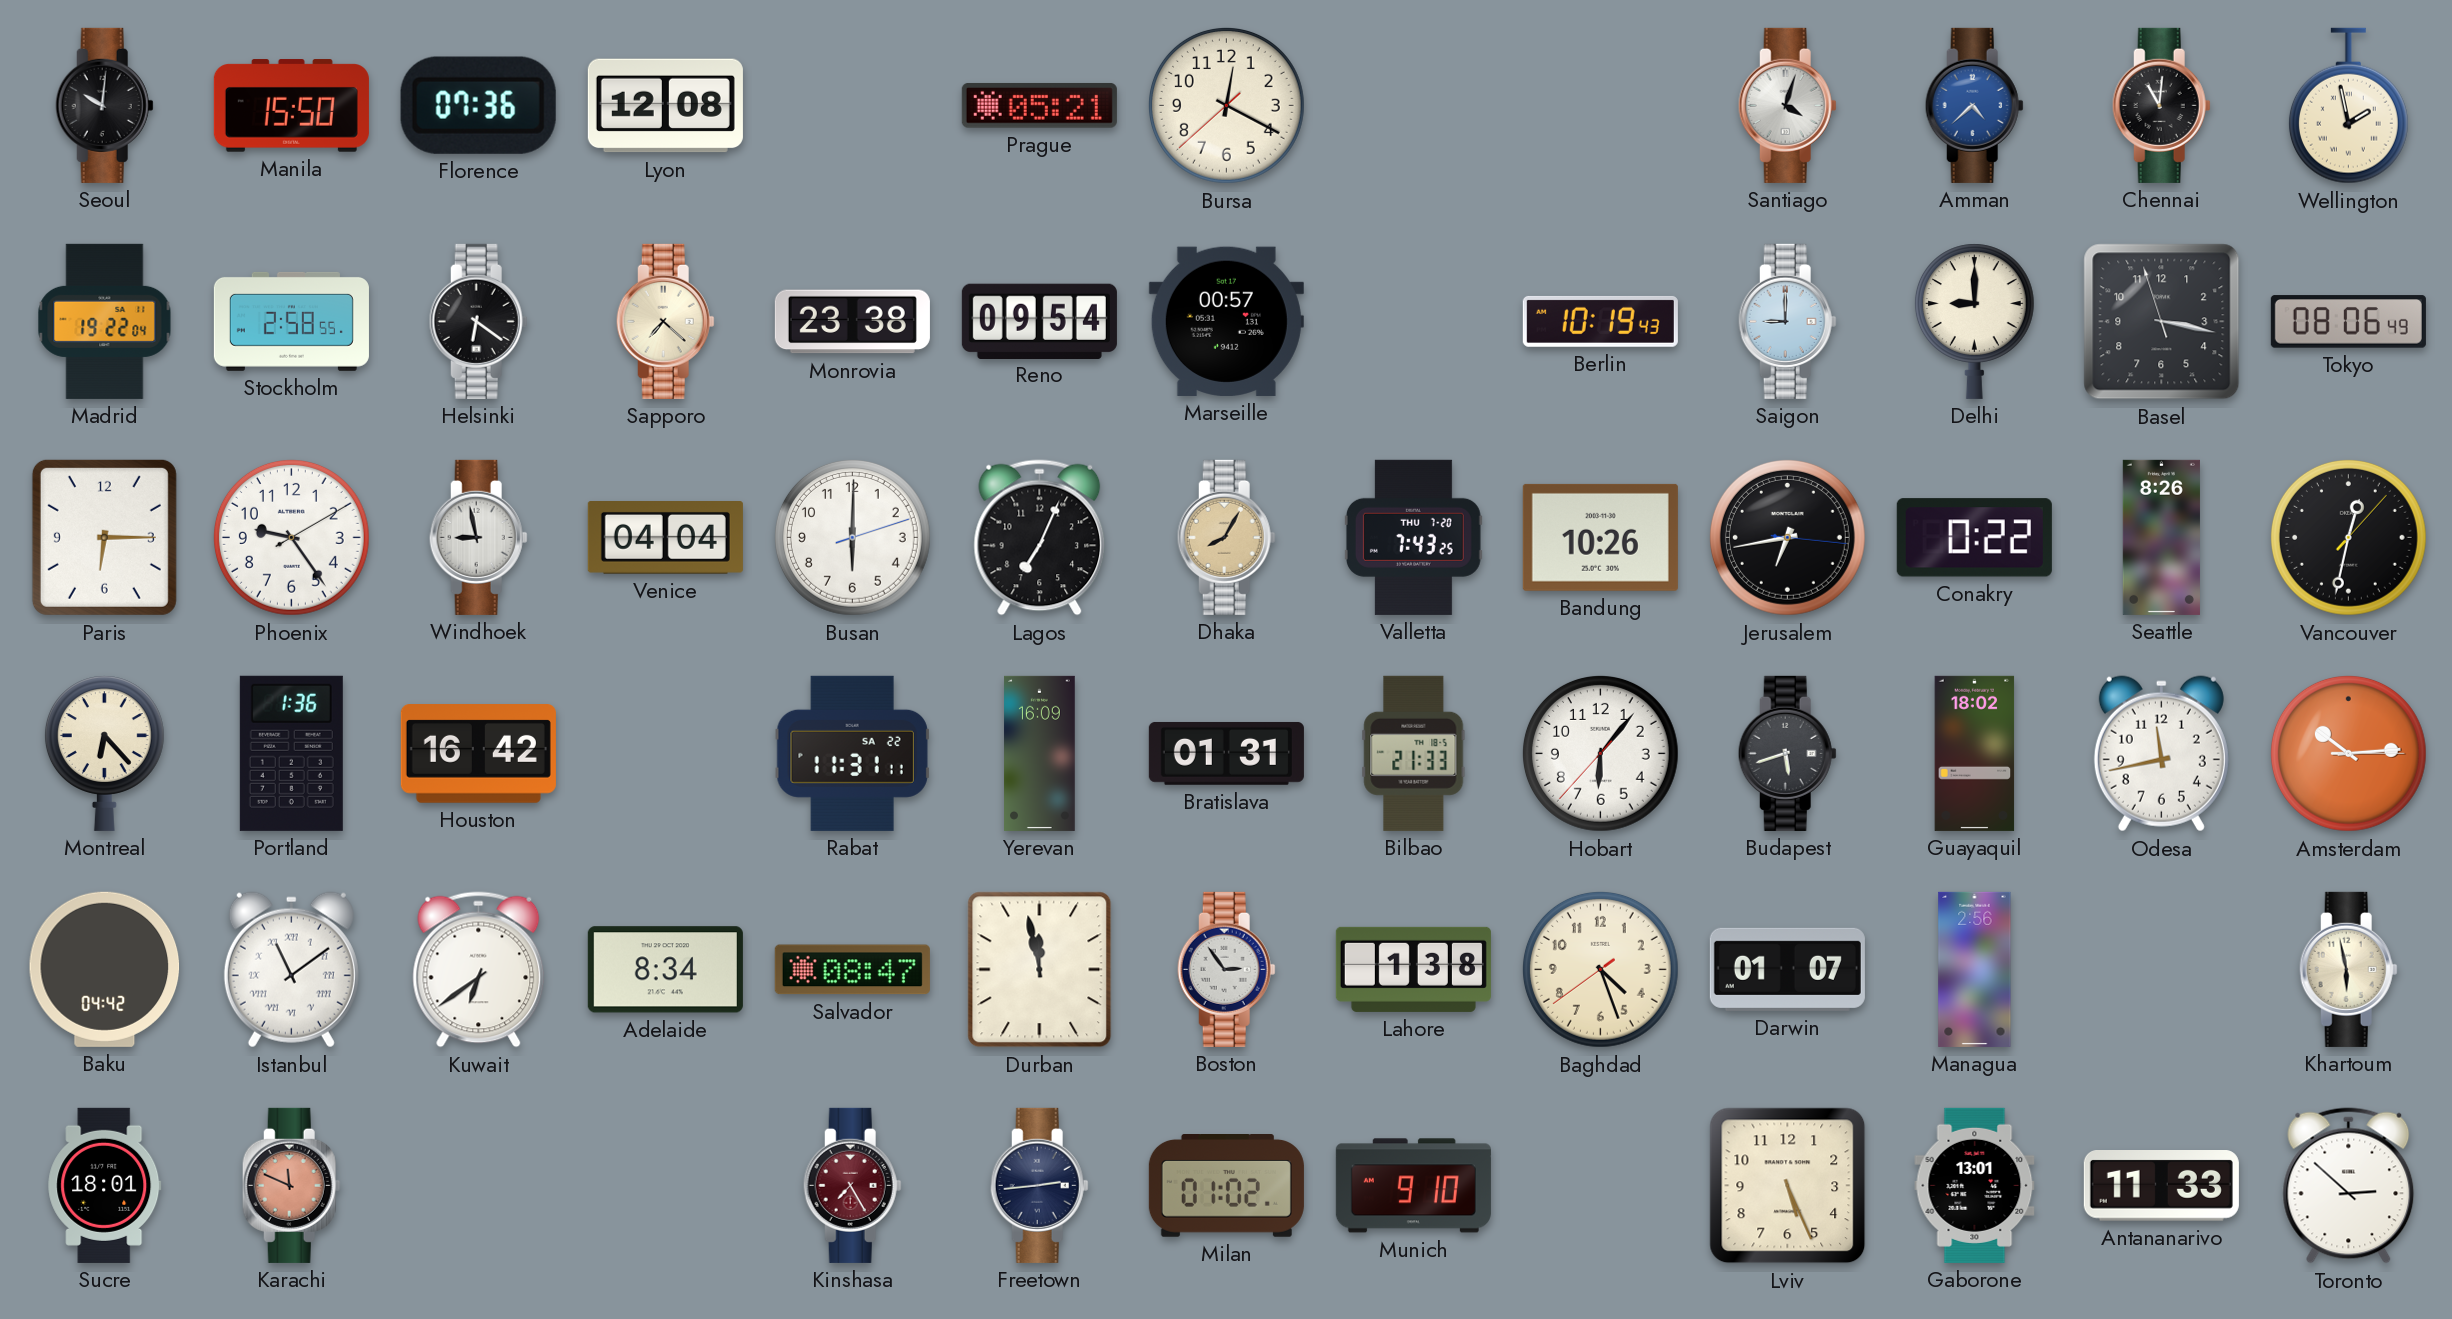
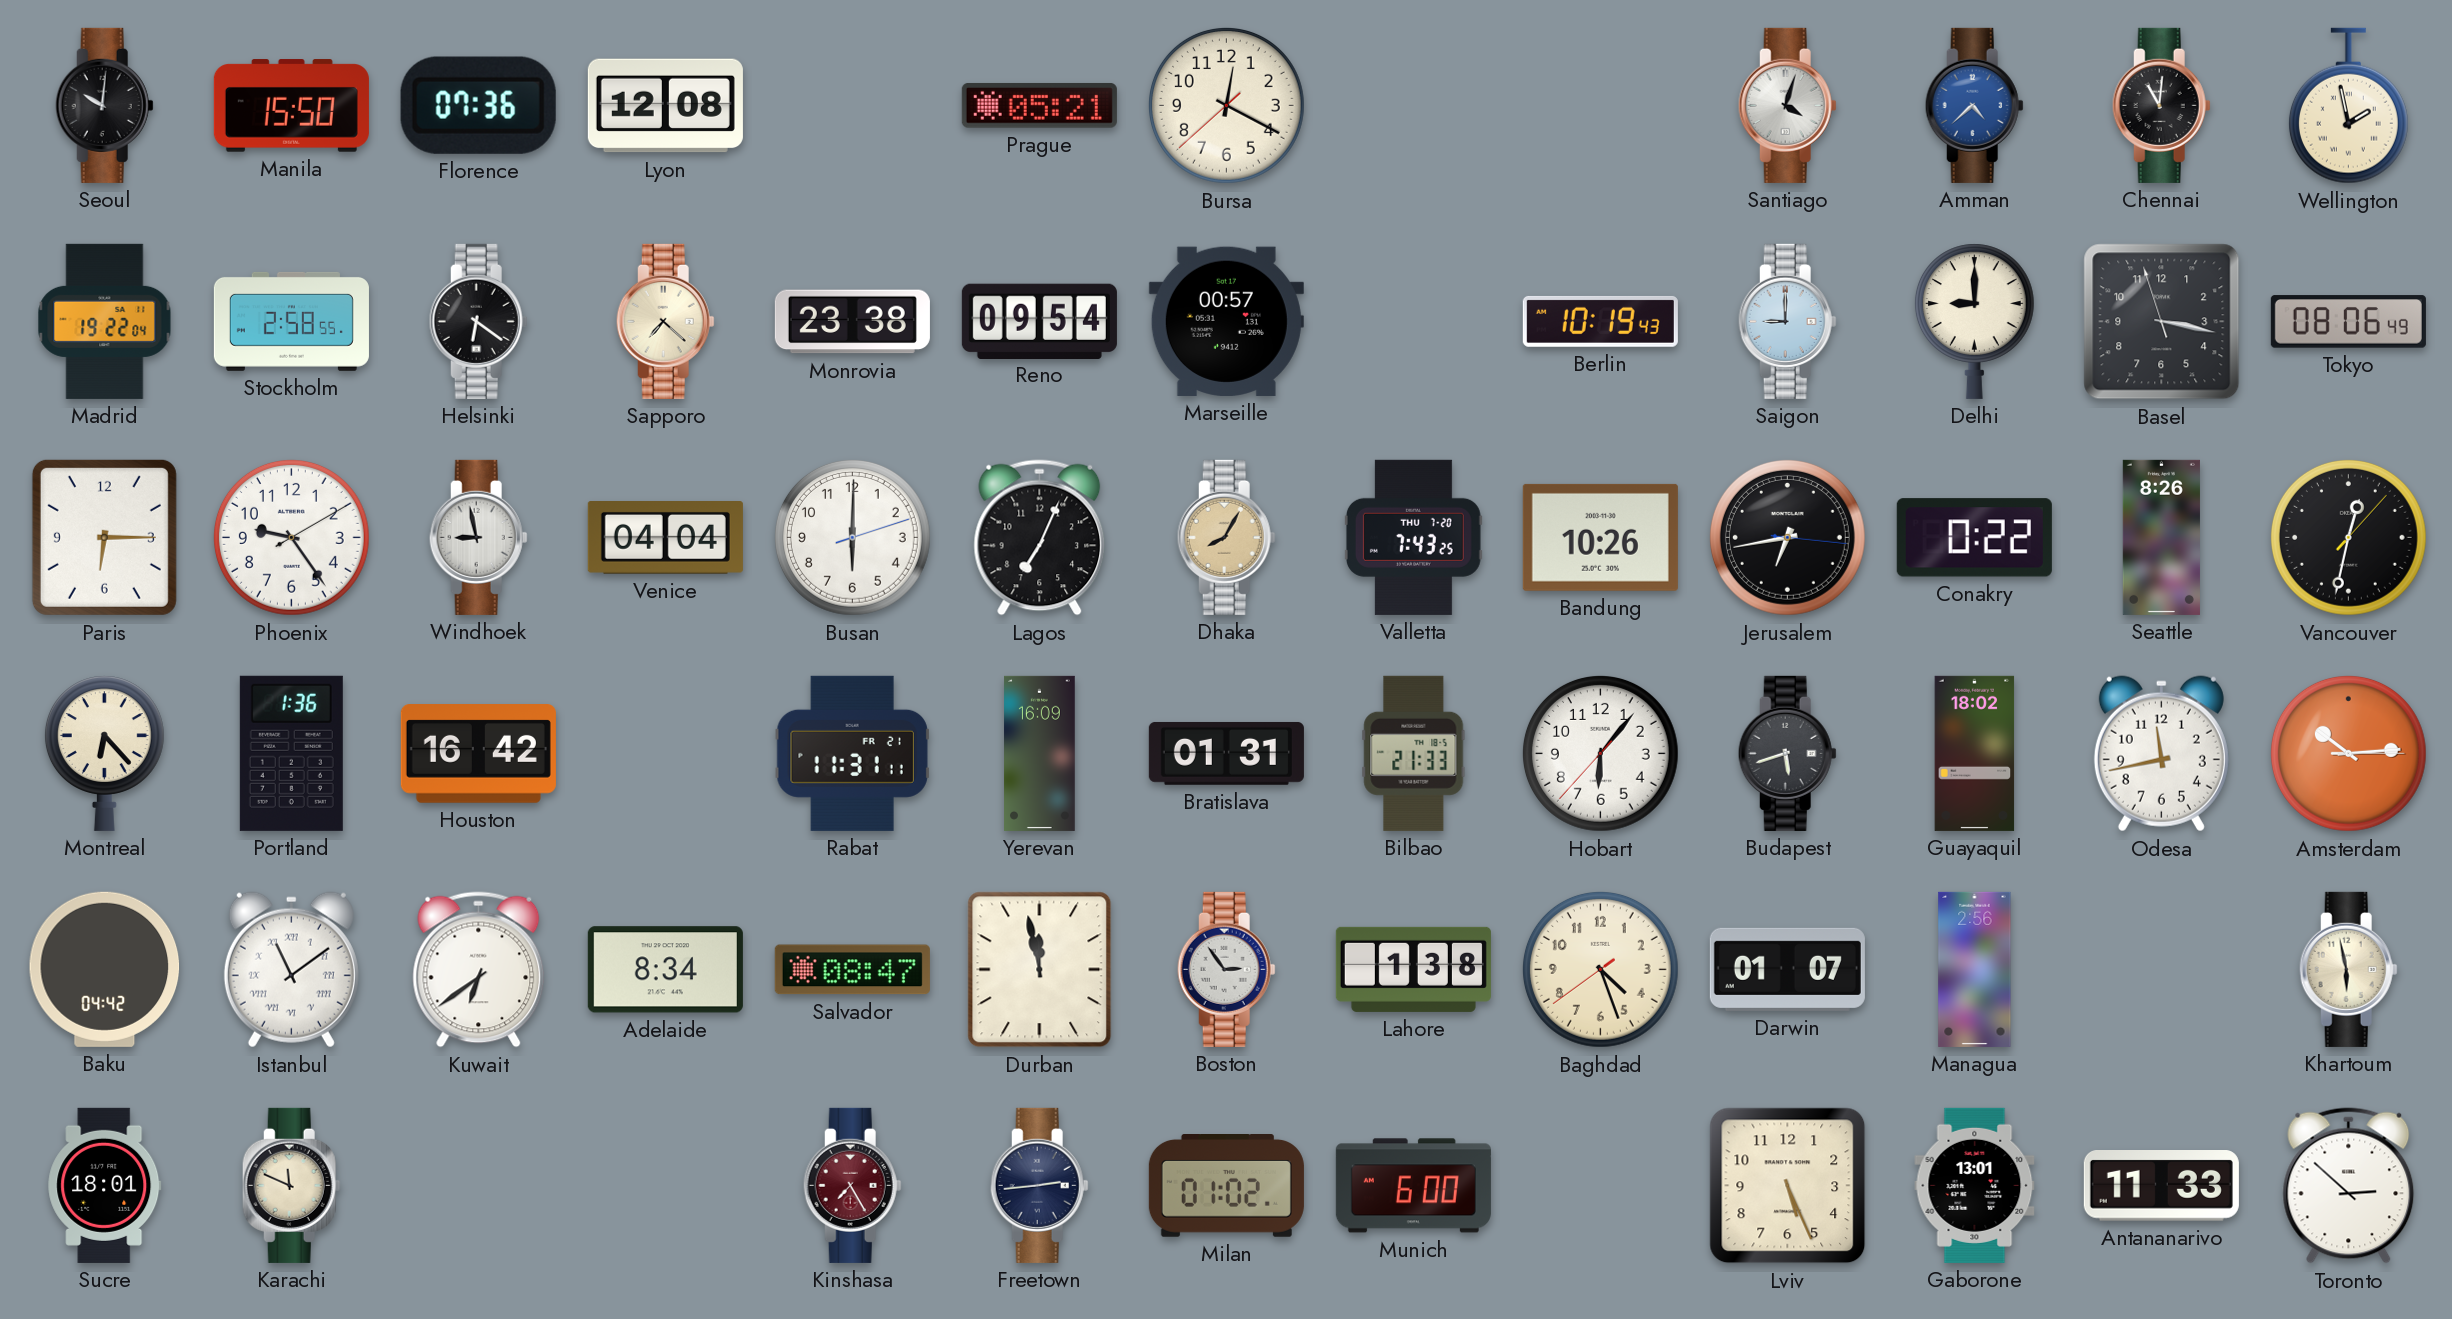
Rabat date: SA 22 -> FR 21
Karachi dial: salmon -> cream
Munich: 9:10 -> 6:00
